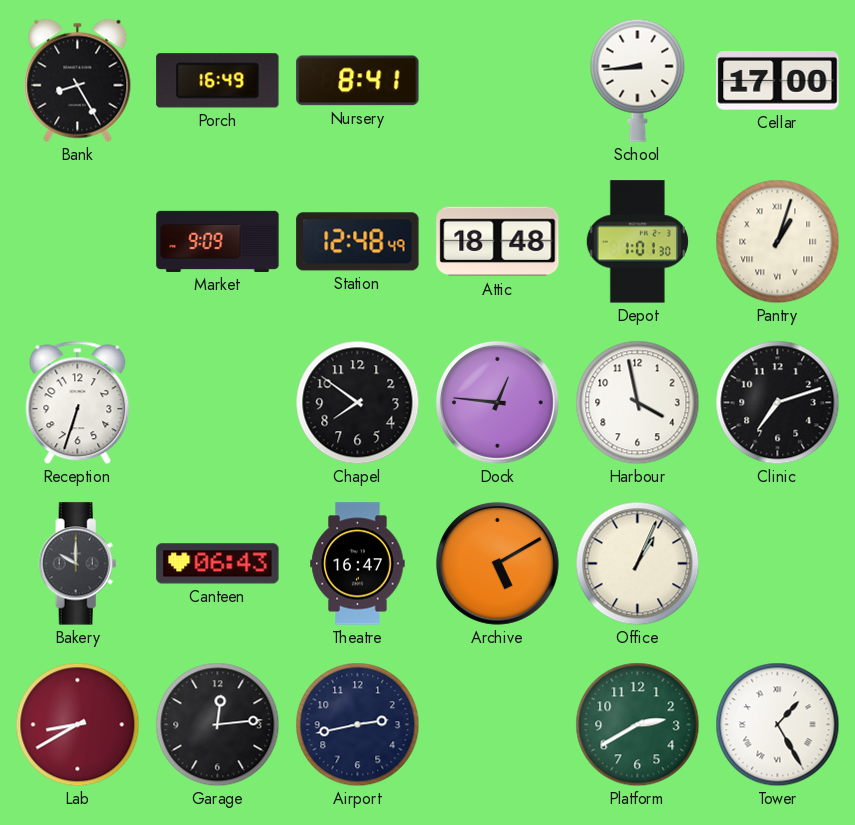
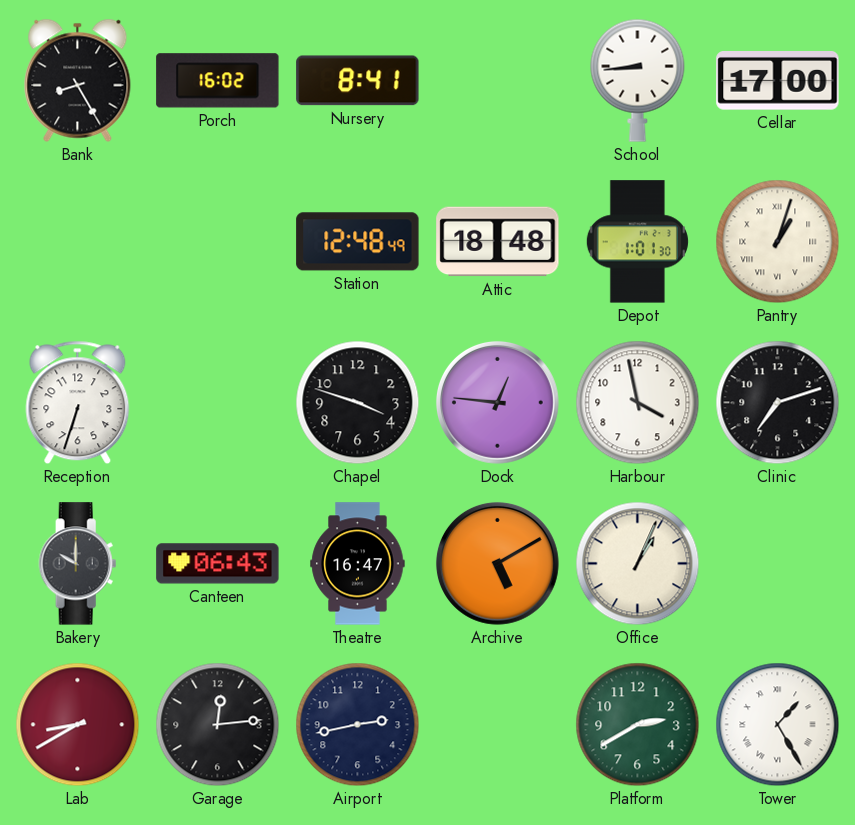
Porch: 16:49 -> 16:02
Market: 9:09 -> none
Chapel: 7:51 -> 3:48
